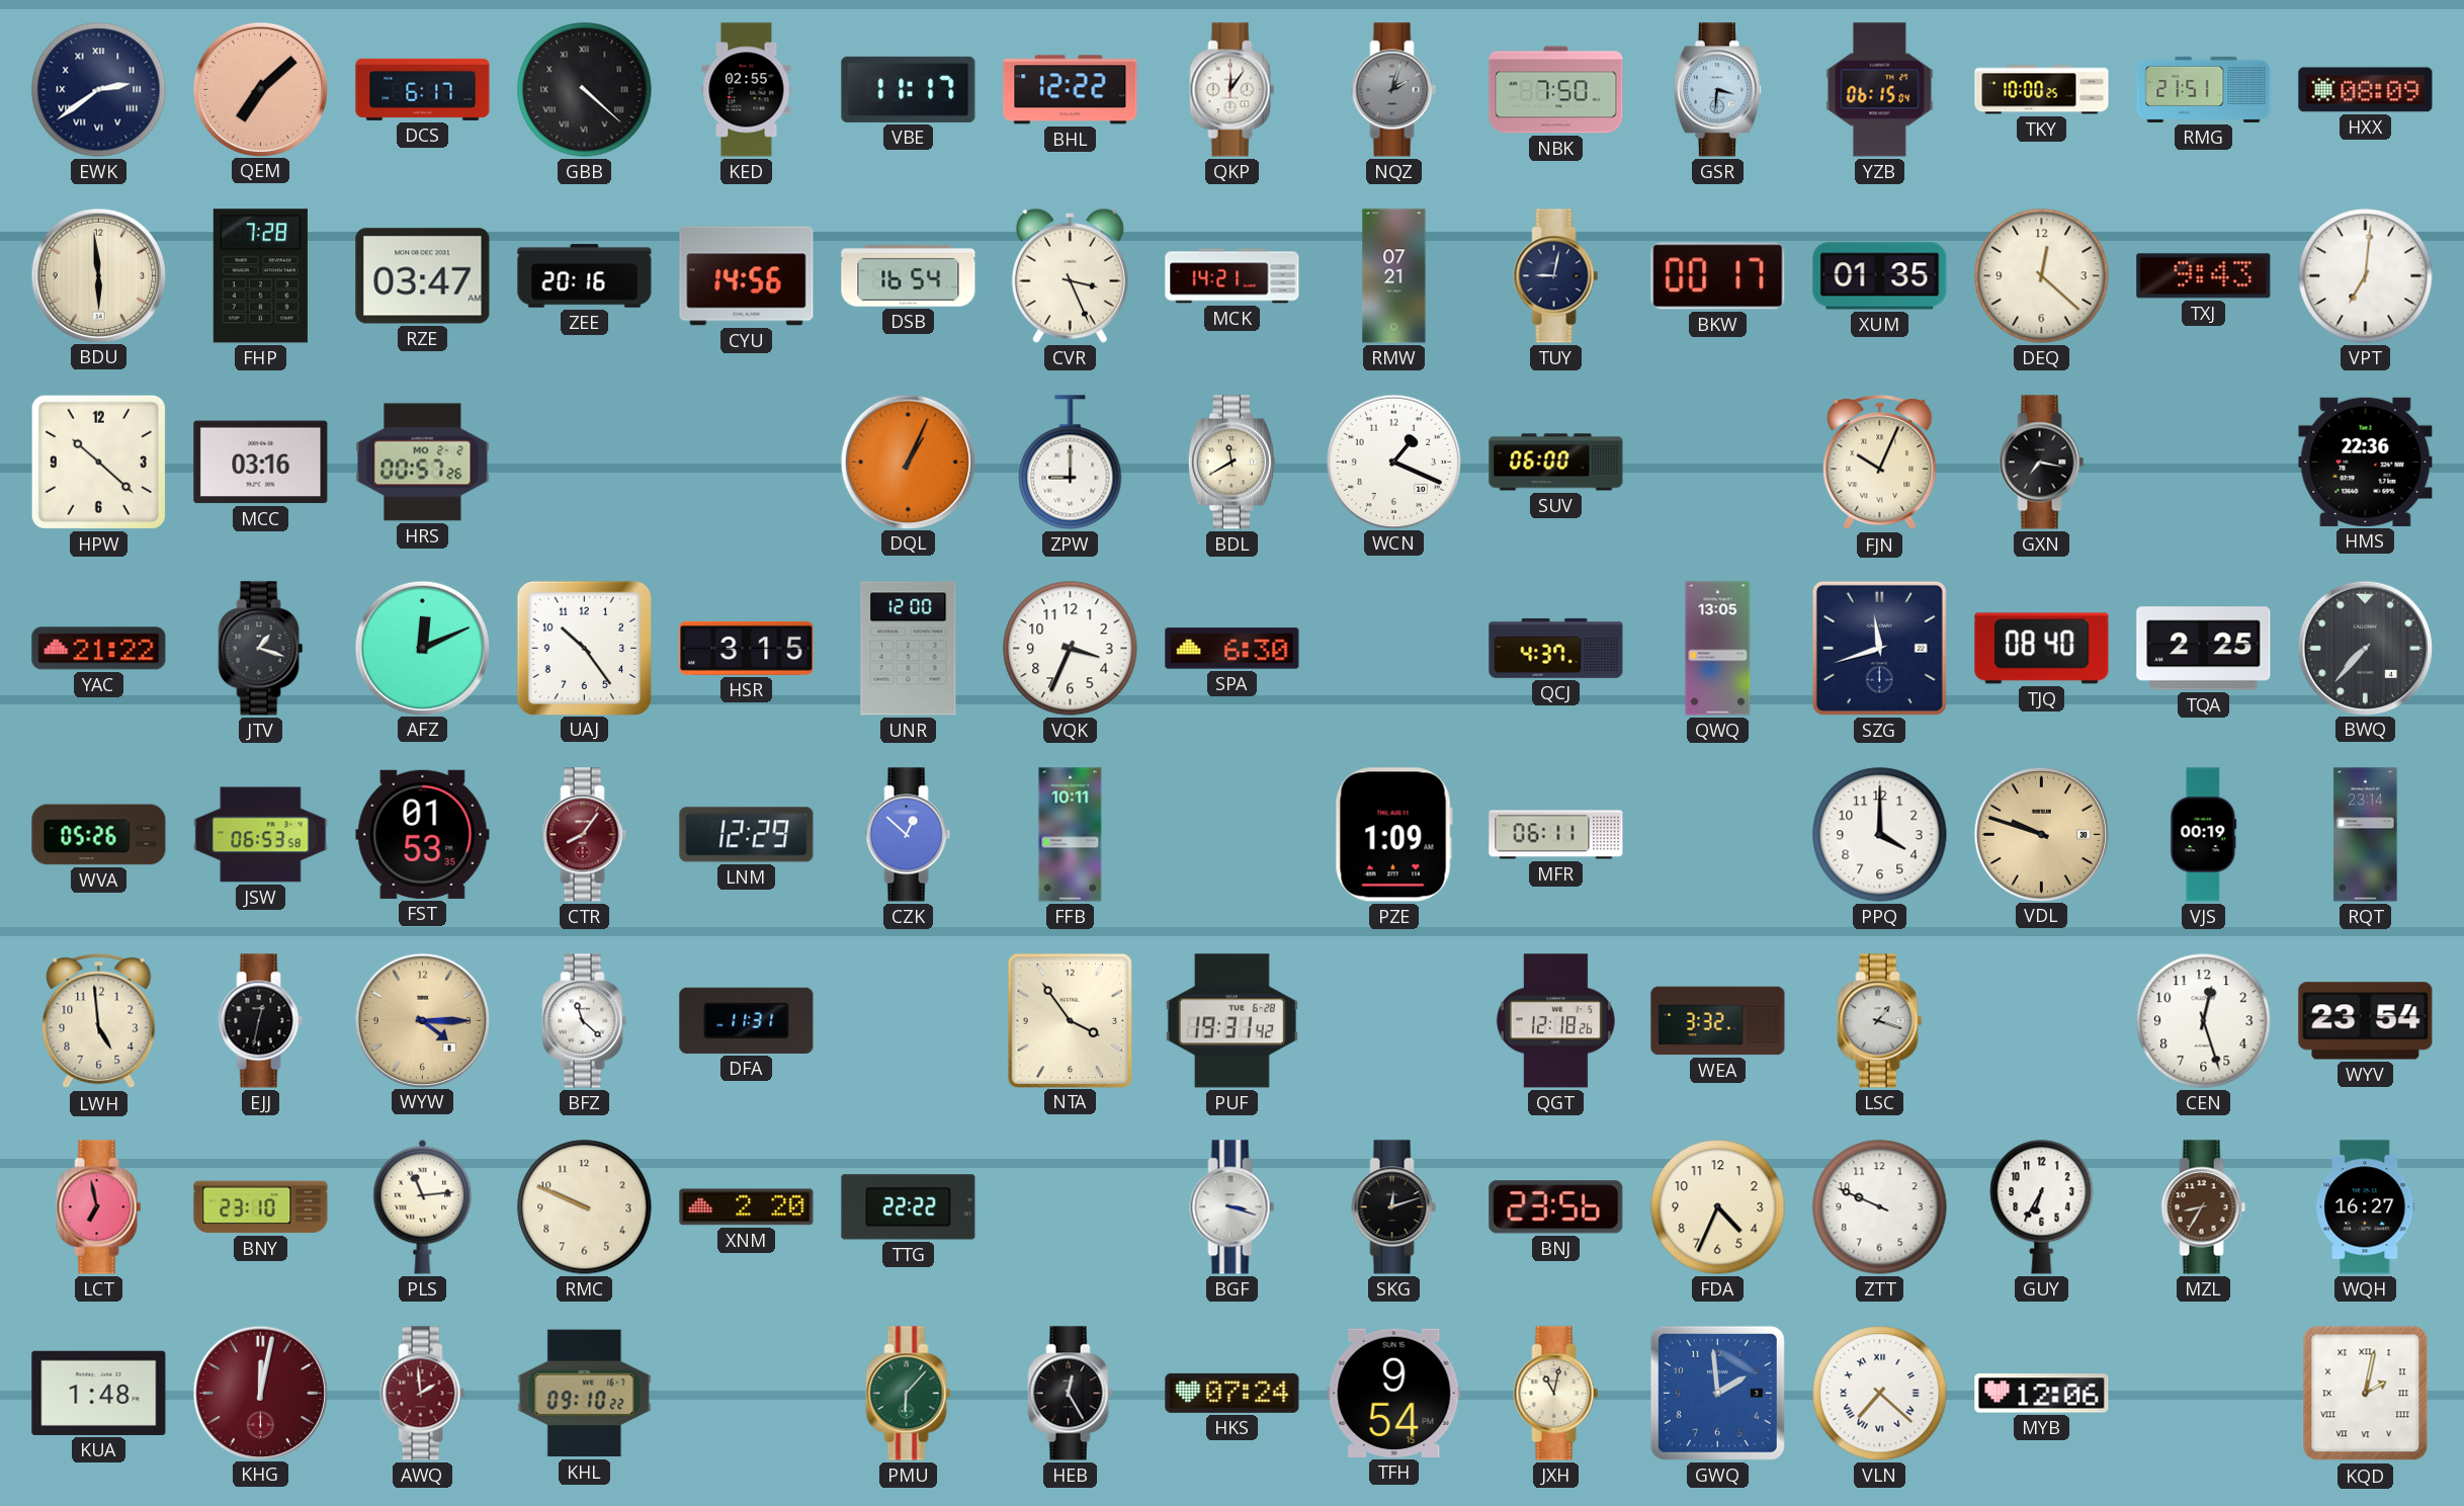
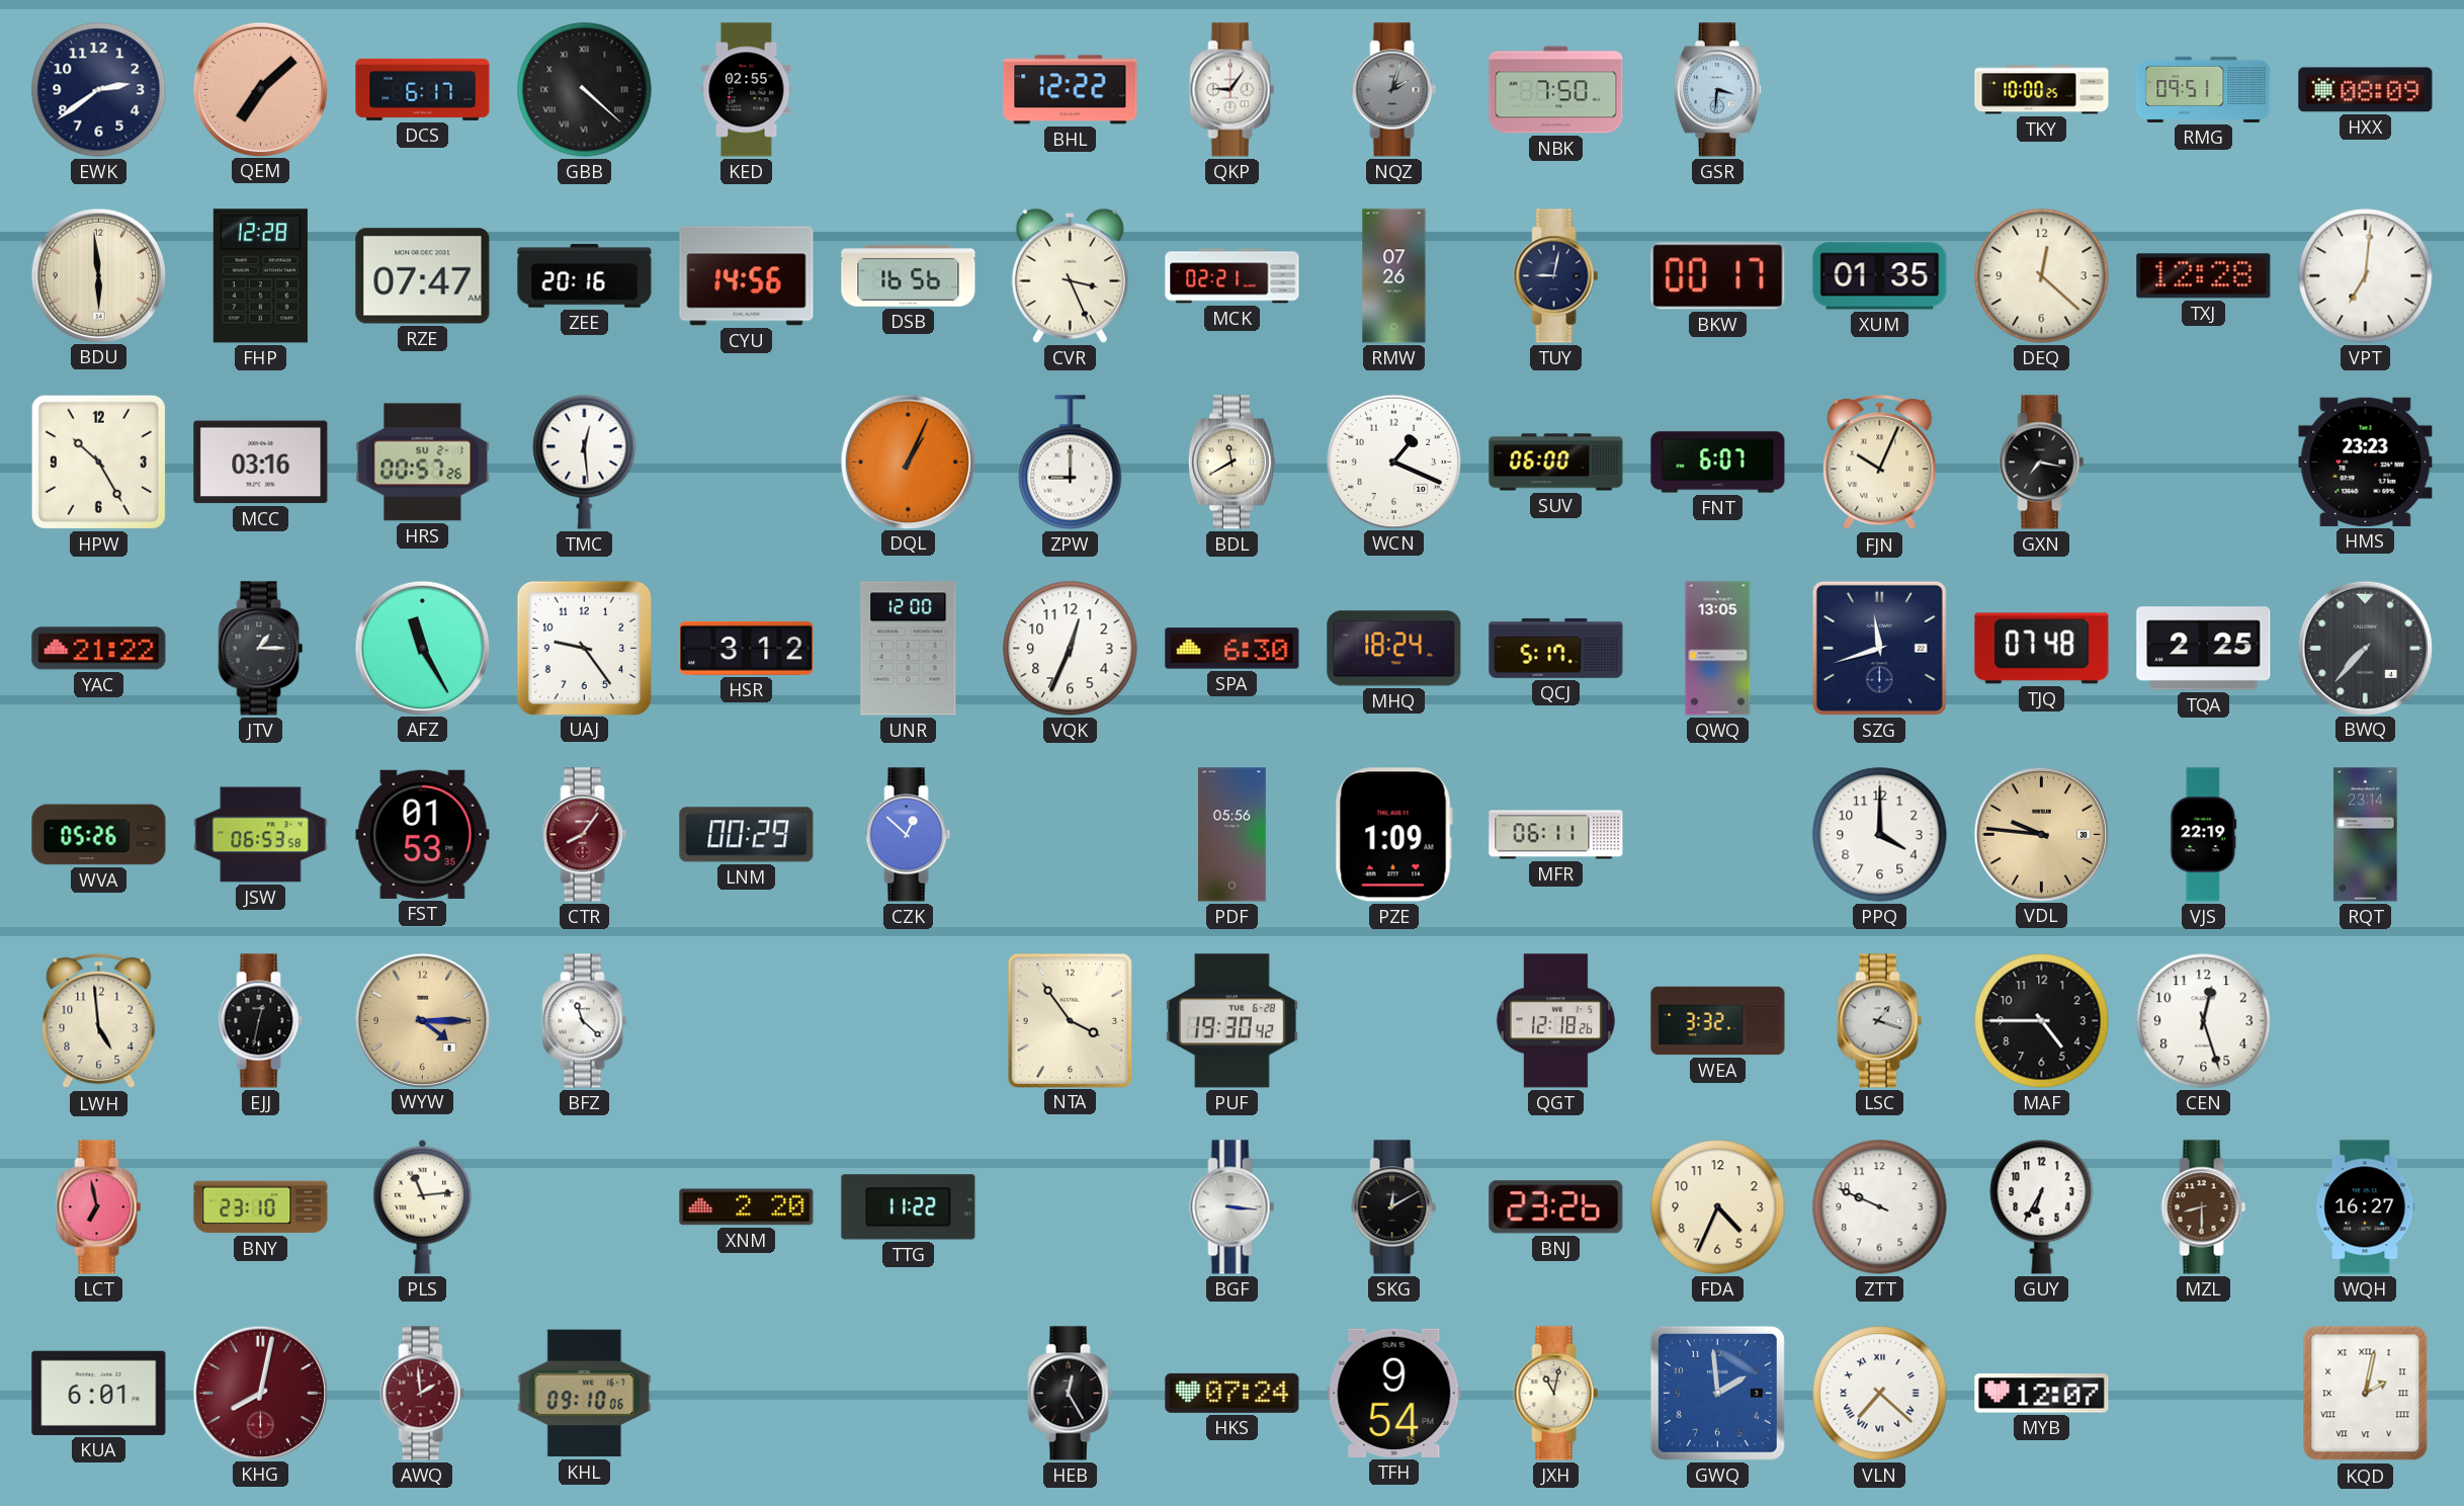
EWK numerals: Roman -> Arabic
VBE: 11:17 -> none
QKP: 12:06 -> 9:06
YZB: 06:15 -> none
RMG: 21:51 -> 09:51
FHP: 7:28 -> 12:28
RZE: 03:47 -> 07:47
DSB: 16:54 -> 16:56
MCK: 14:21 -> 02:21
RMW: 07:21 -> 07:26
TXJ: 9:43 -> 12:28
HPW: 10:22 -> 10:25
HRS date: MO 2-2 -> SU 2-1
TMC: none -> 12:29
FNT: none -> 6:07
HMS: 22:36 -> 23:23
JTV: 1:18 -> 1:15
AFZ: 12:11 -> 11:25
UAJ: 10:24 -> 9:24
HSR: 3:15 -> 3:12
VQK: 3:34 -> 12:34
MHQ: none -> 18:24
QCJ: 4:37 -> 5:17
TJQ: 08:40 -> 07:48
LNM: 12:29 -> 00:29
FFB: 10:11 -> none
PDF: none -> 05:56
VDL: 9:48 -> 9:46
VJS: 00:19 -> 22:19
DFA: 11:31 -> none
PUF: 19:31 -> 19:30
MAF: none -> 4:45
WYV: 23:54 -> none
RMC: 9:49 -> none
TTG: 22:22 -> 11:22
BGF: 3:18 -> 3:16
SKG: 12:12 -> 12:10
BNJ: 23:56 -> 23:26
MZL: 8:35 -> 8:30
KUA: 1:48 -> 6:01
KHG: 12:02 -> 8:02
KHL: 09:10:22 -> 09:10:06
PMU: 6:07 -> none
MYB: 12:06 -> 12:07
